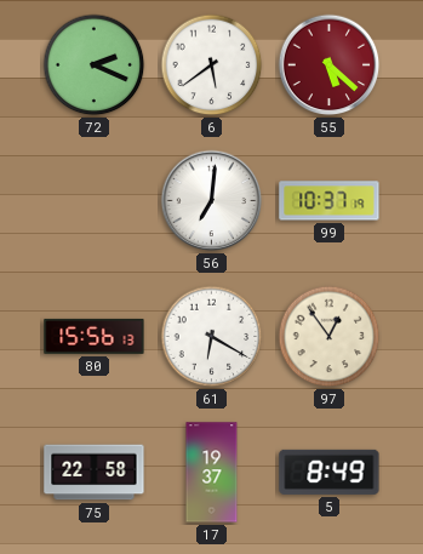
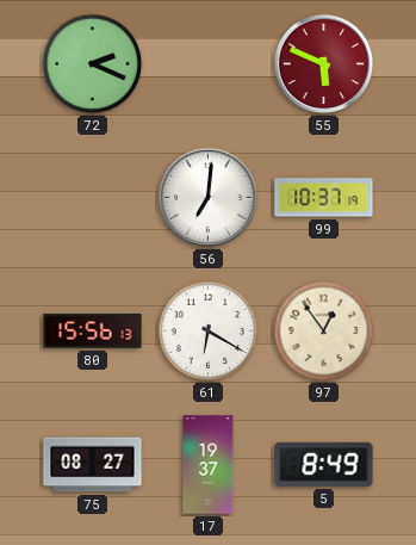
6: 5:39 -> none
55: 5:22 -> 5:49
75: 22:58 -> 08:27
